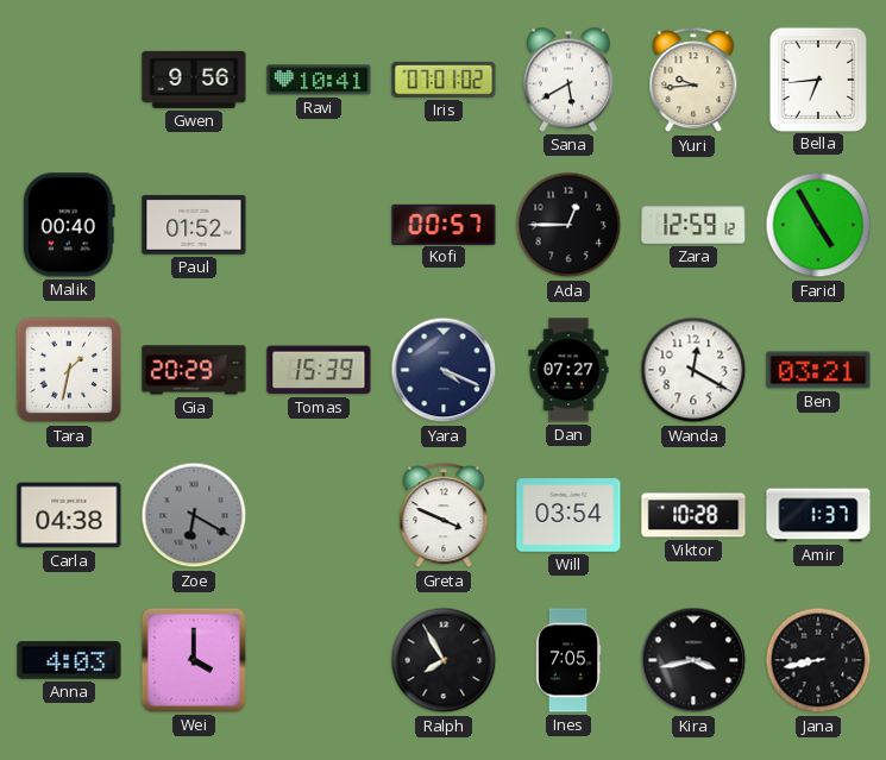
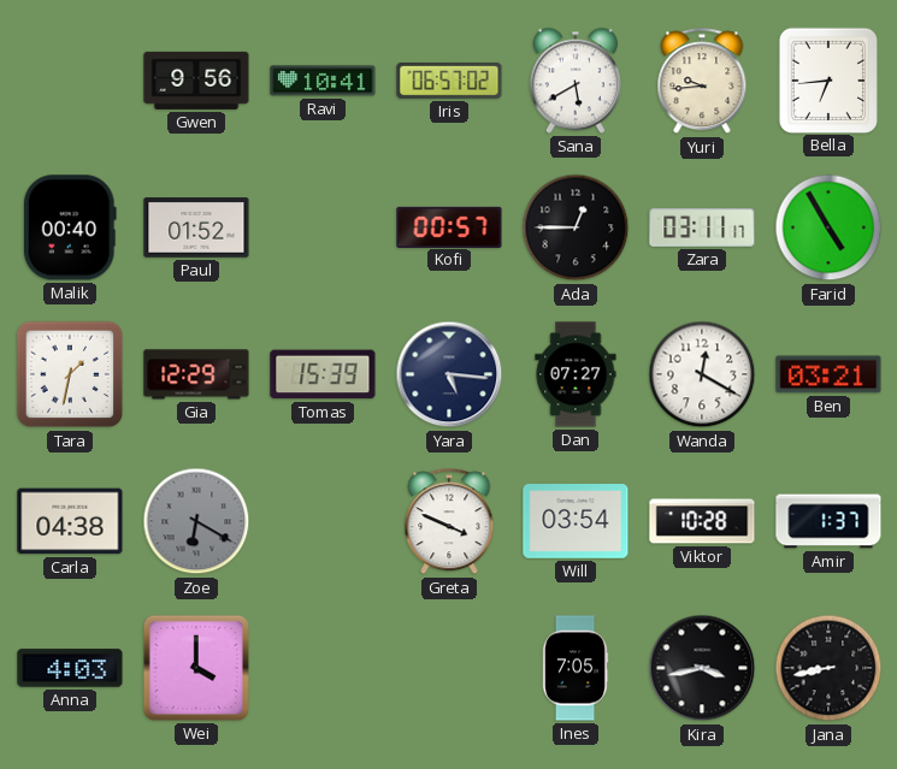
Iris: 07:01 -> 06:57
Zara: 12:59 -> 03:11
Gia: 20:29 -> 12:29
Yara: 4:19 -> 5:16
Ralph: 7:55 -> none
